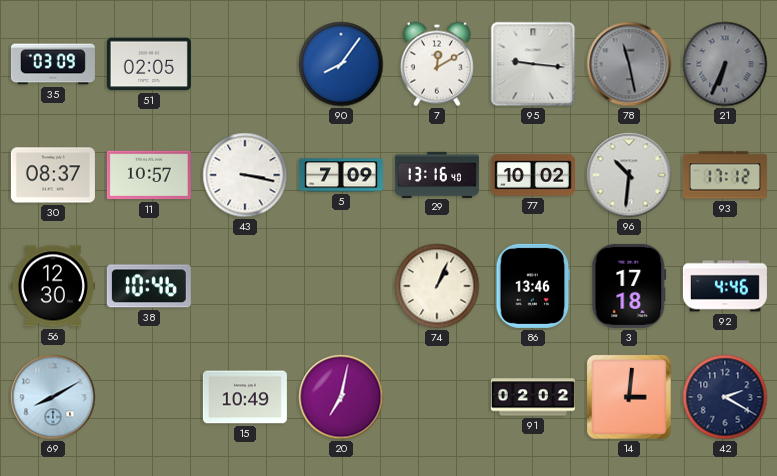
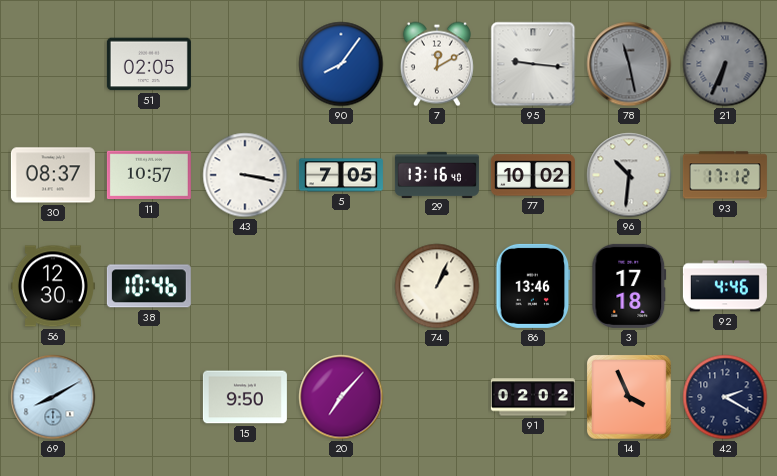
35: 03:09 -> none
5: 7:09 -> 7:05
15: 10:49 -> 9:50
20: 7:02 -> 7:07
14: 3:01 -> 3:56
